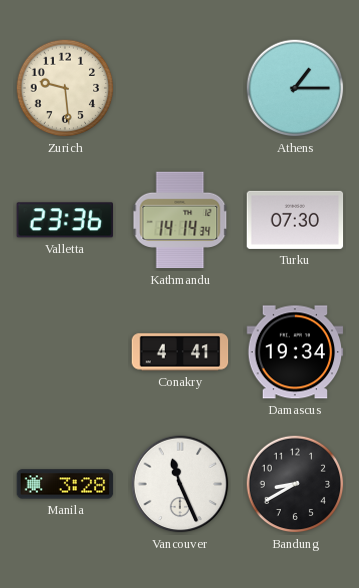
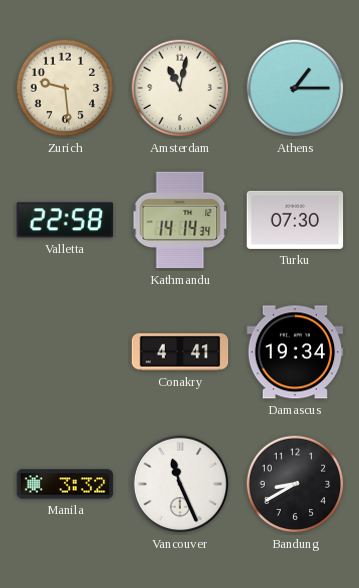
Amsterdam: none -> 11:02
Valletta: 23:36 -> 22:58
Manila: 3:28 -> 3:32
